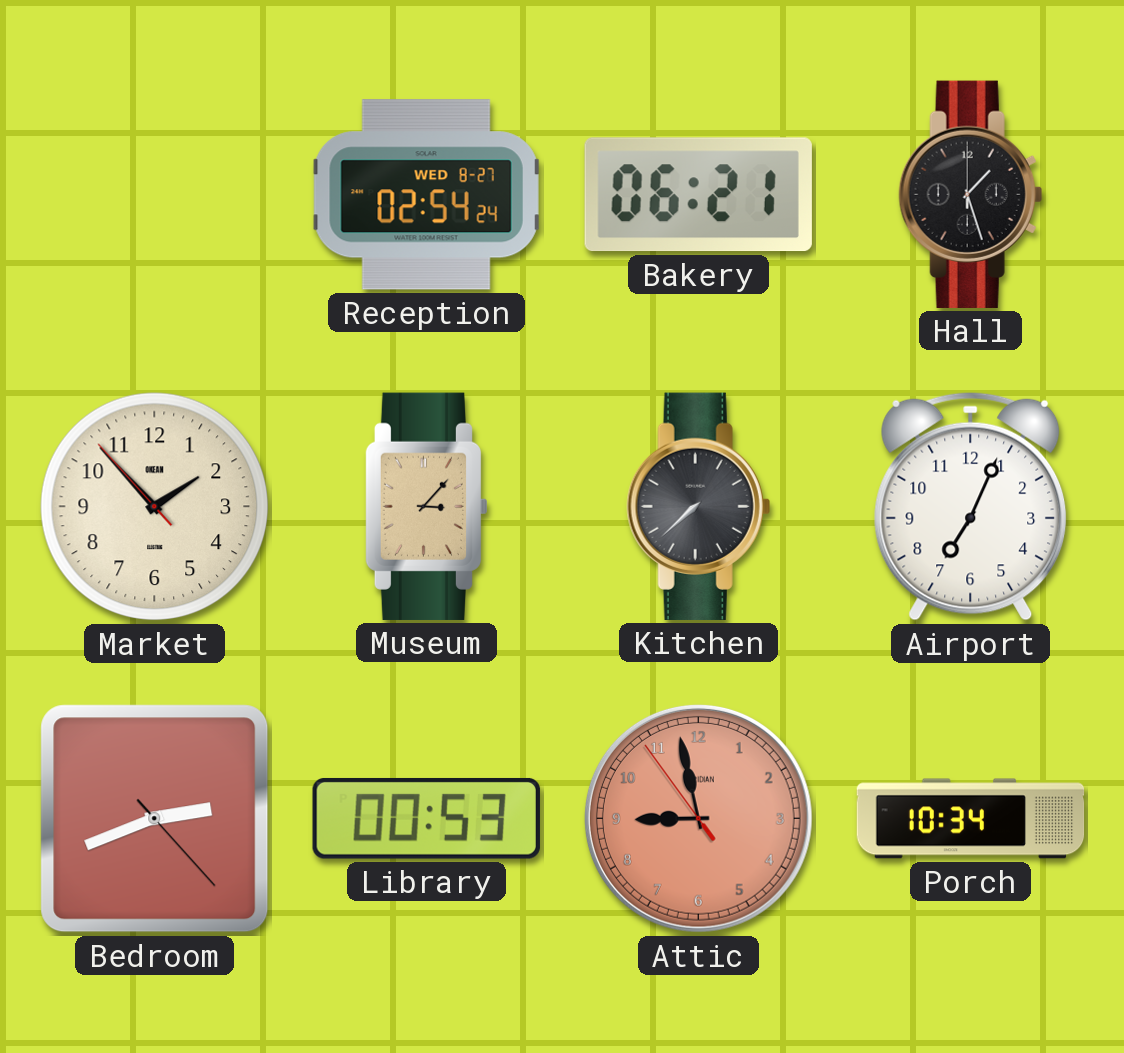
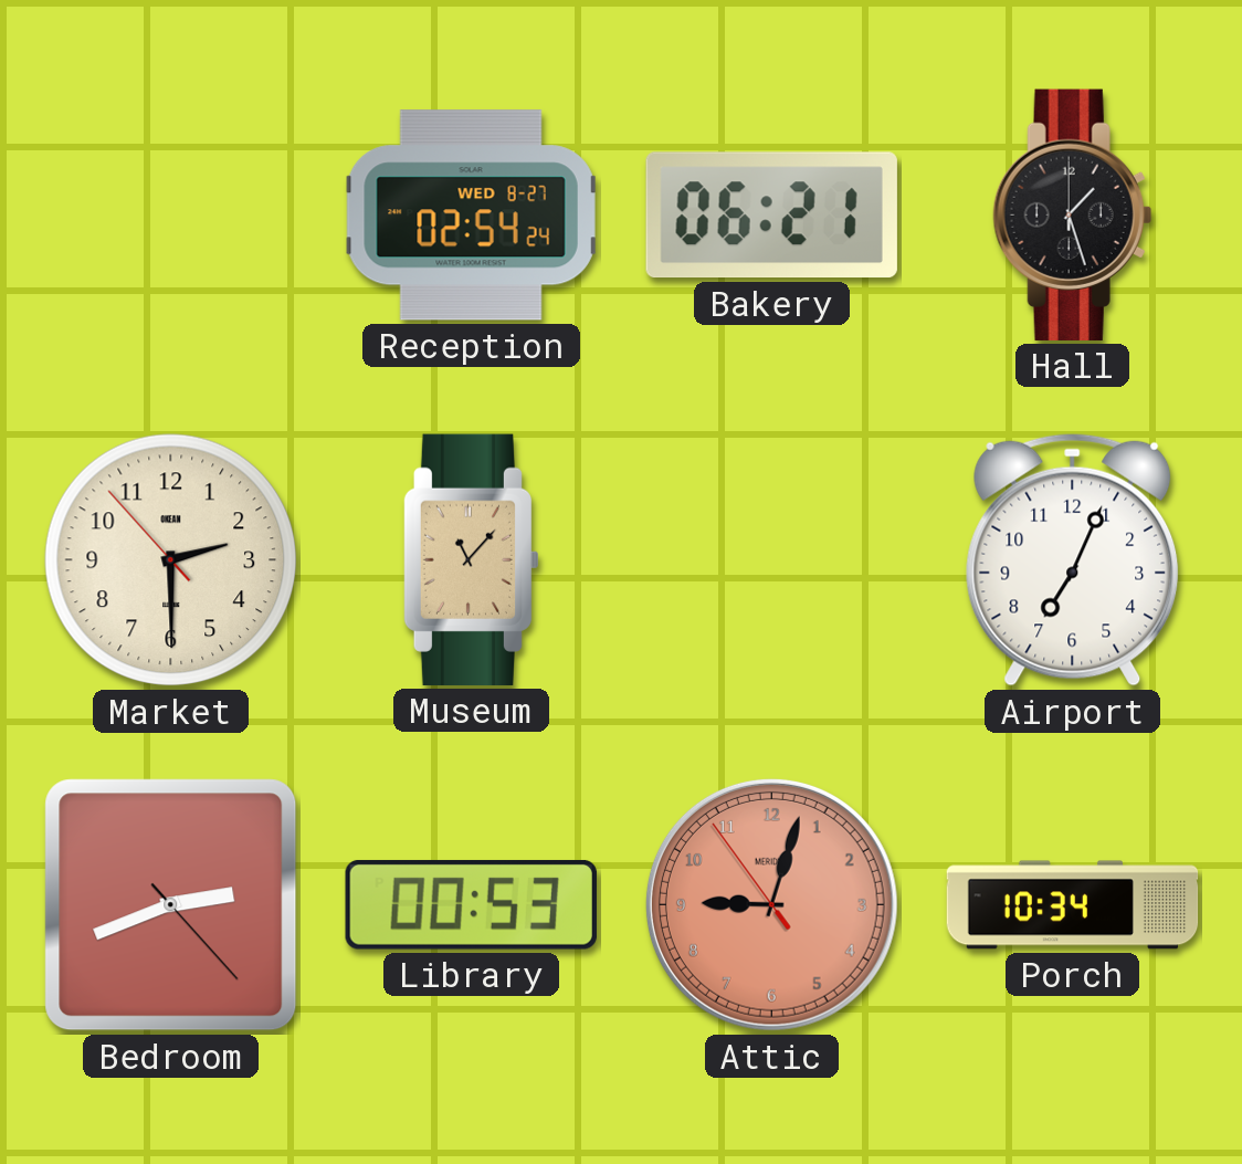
Market: 1:52 -> 2:29
Museum: 3:07 -> 11:07
Kitchen: 7:38 -> none
Attic: 8:57 -> 9:02
